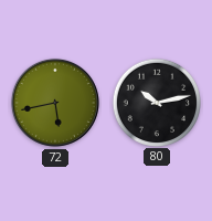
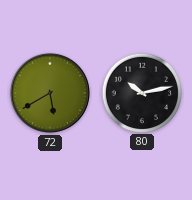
72: 5:43 -> 5:40
